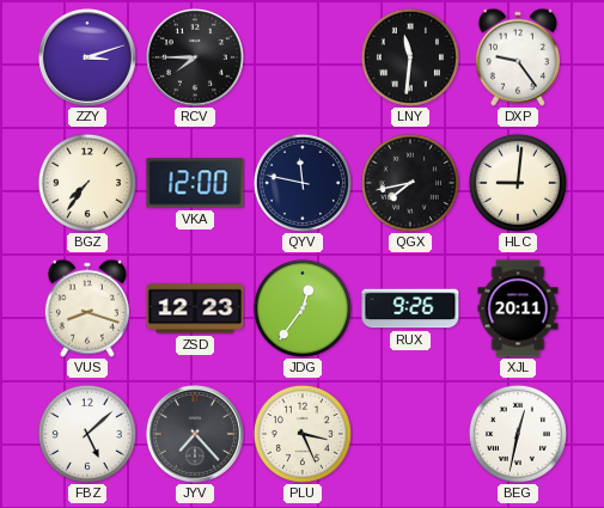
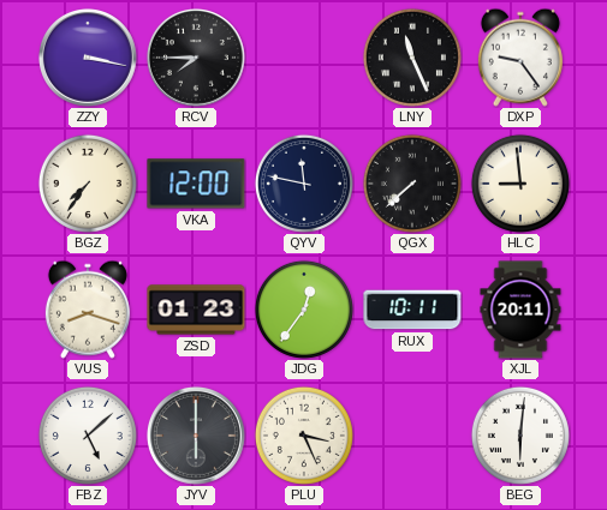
ZZY: 3:12 -> 3:17
LNY: 11:31 -> 11:26
QGX: 7:43 -> 7:38
HLC: 9:01 -> 8:59
ZSD: 12:23 -> 01:23
RUX: 9:26 -> 10:11
JYV: 7:23 -> 6:00
BEG: 12:32 -> 6:01
